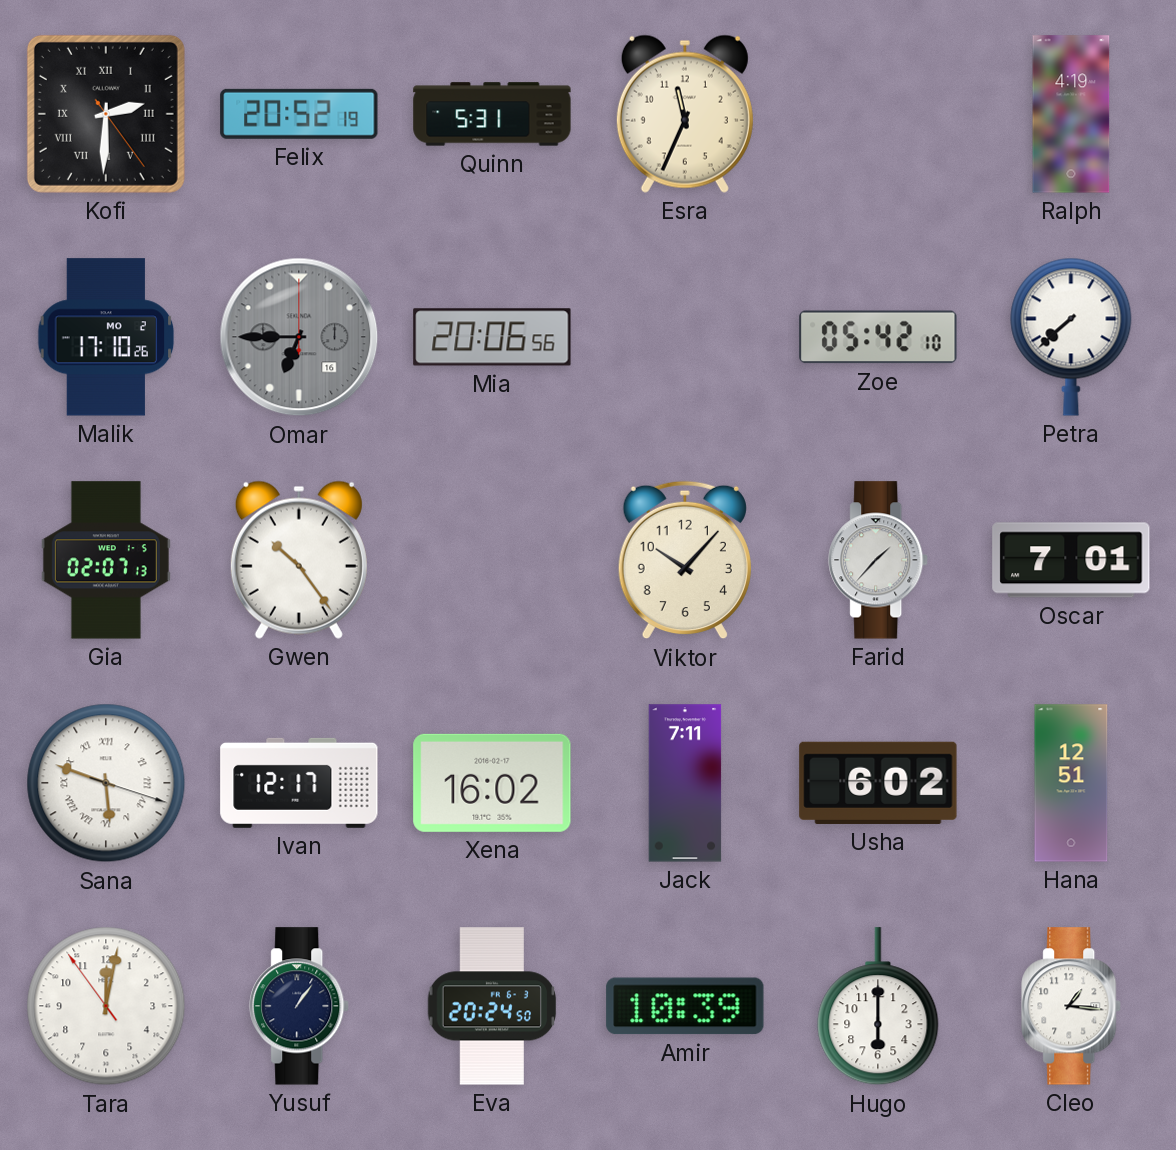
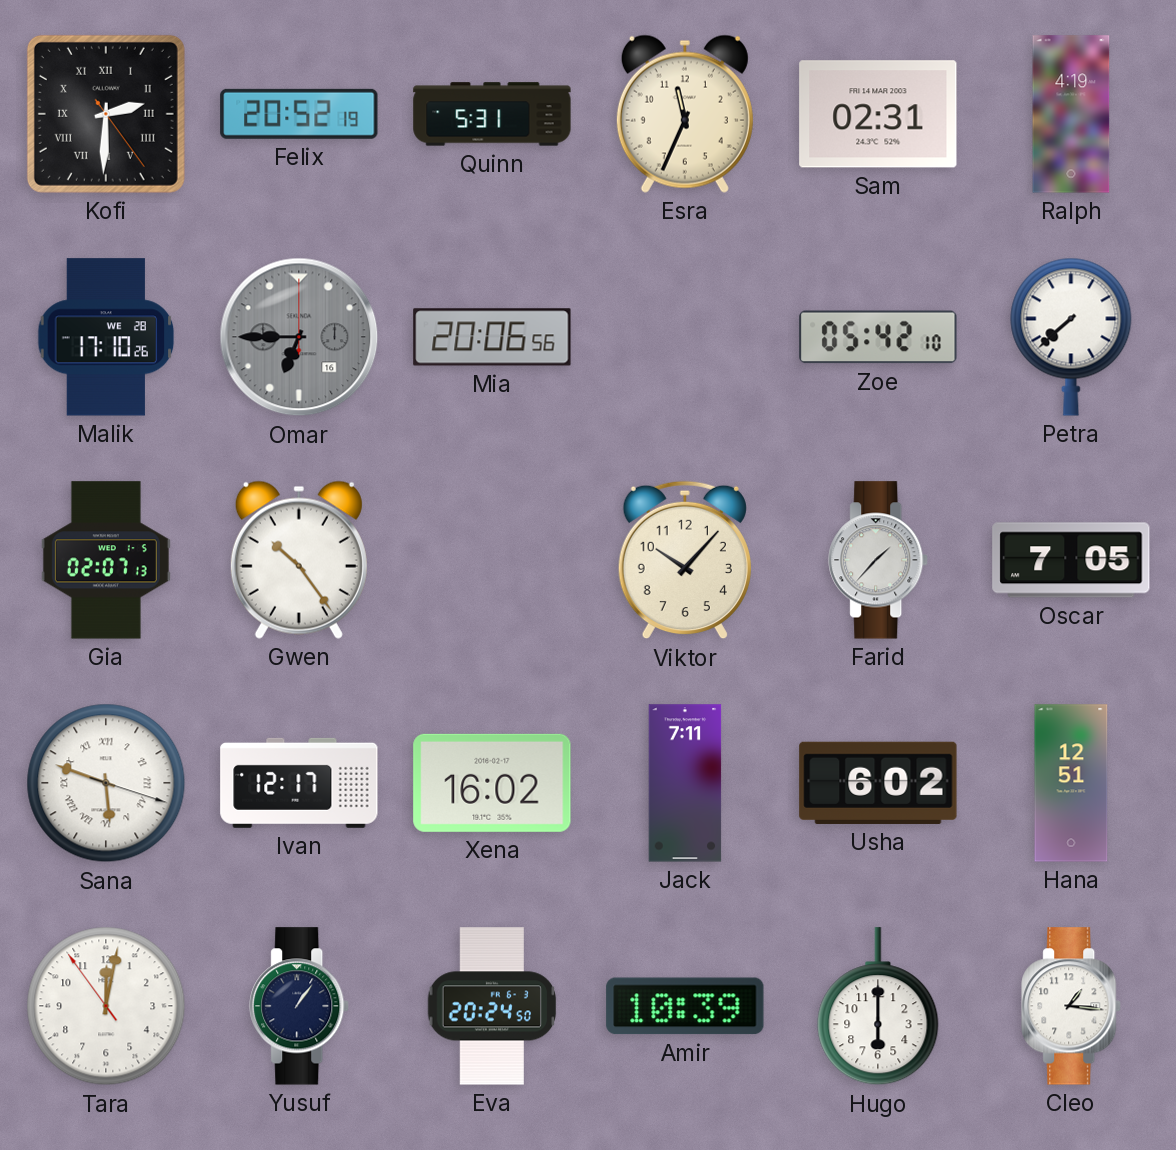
Sam: none -> 02:31
Malik date: MO 2 -> WE 28
Oscar: 7:01 -> 7:05
